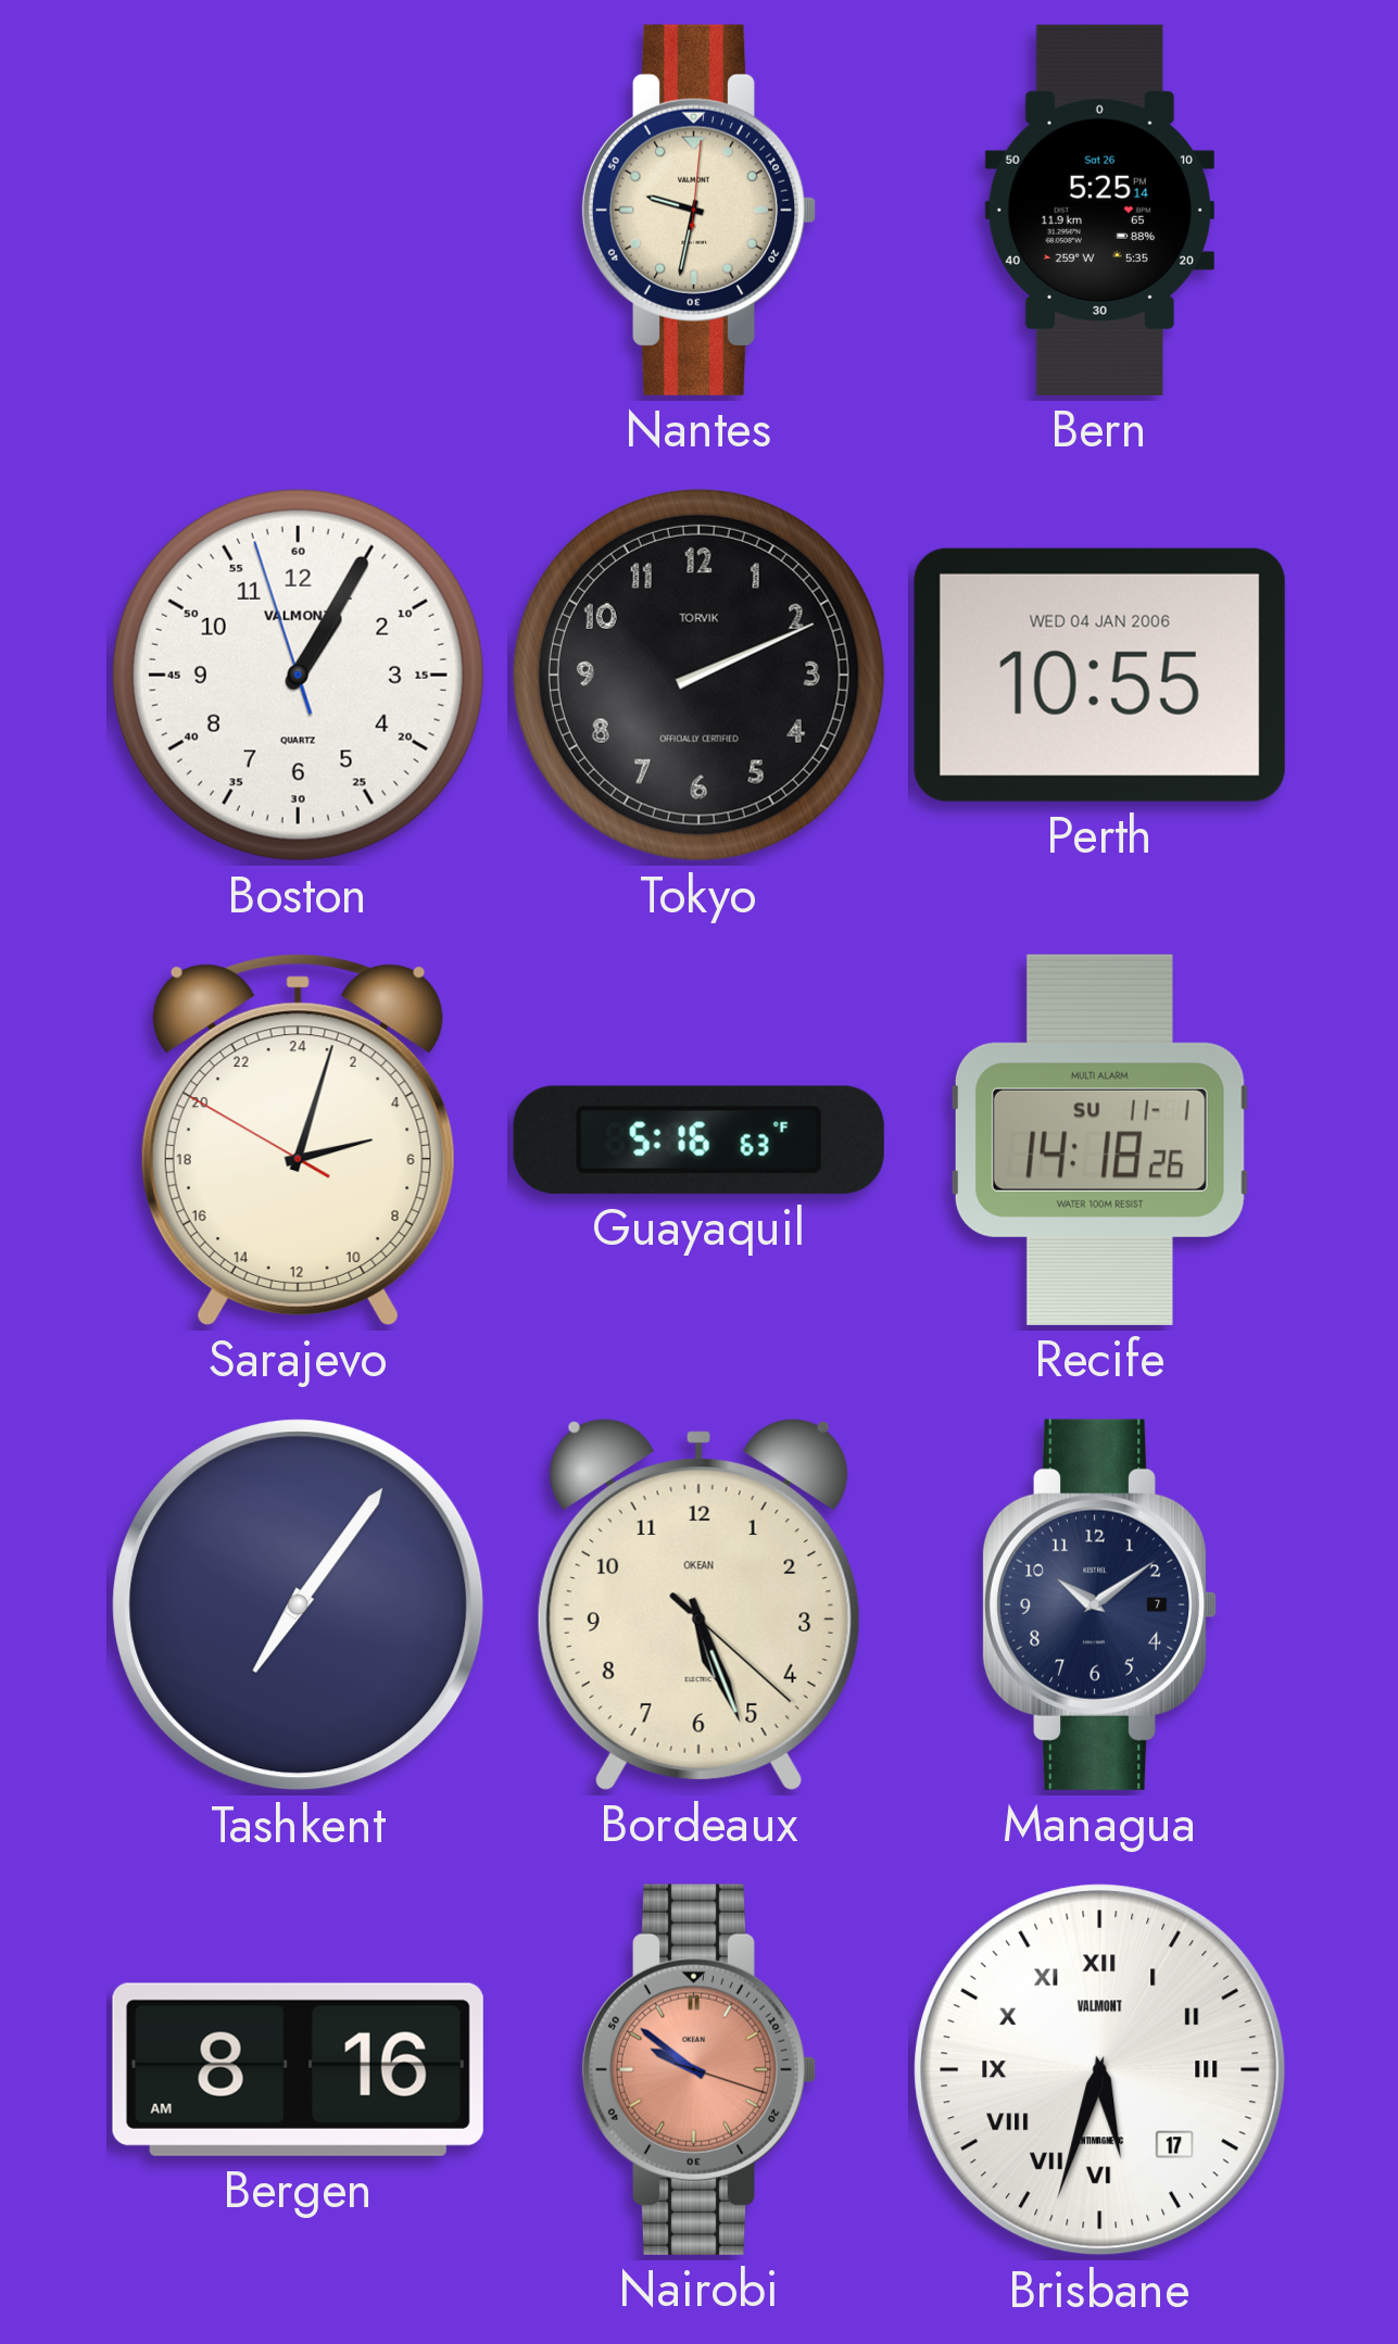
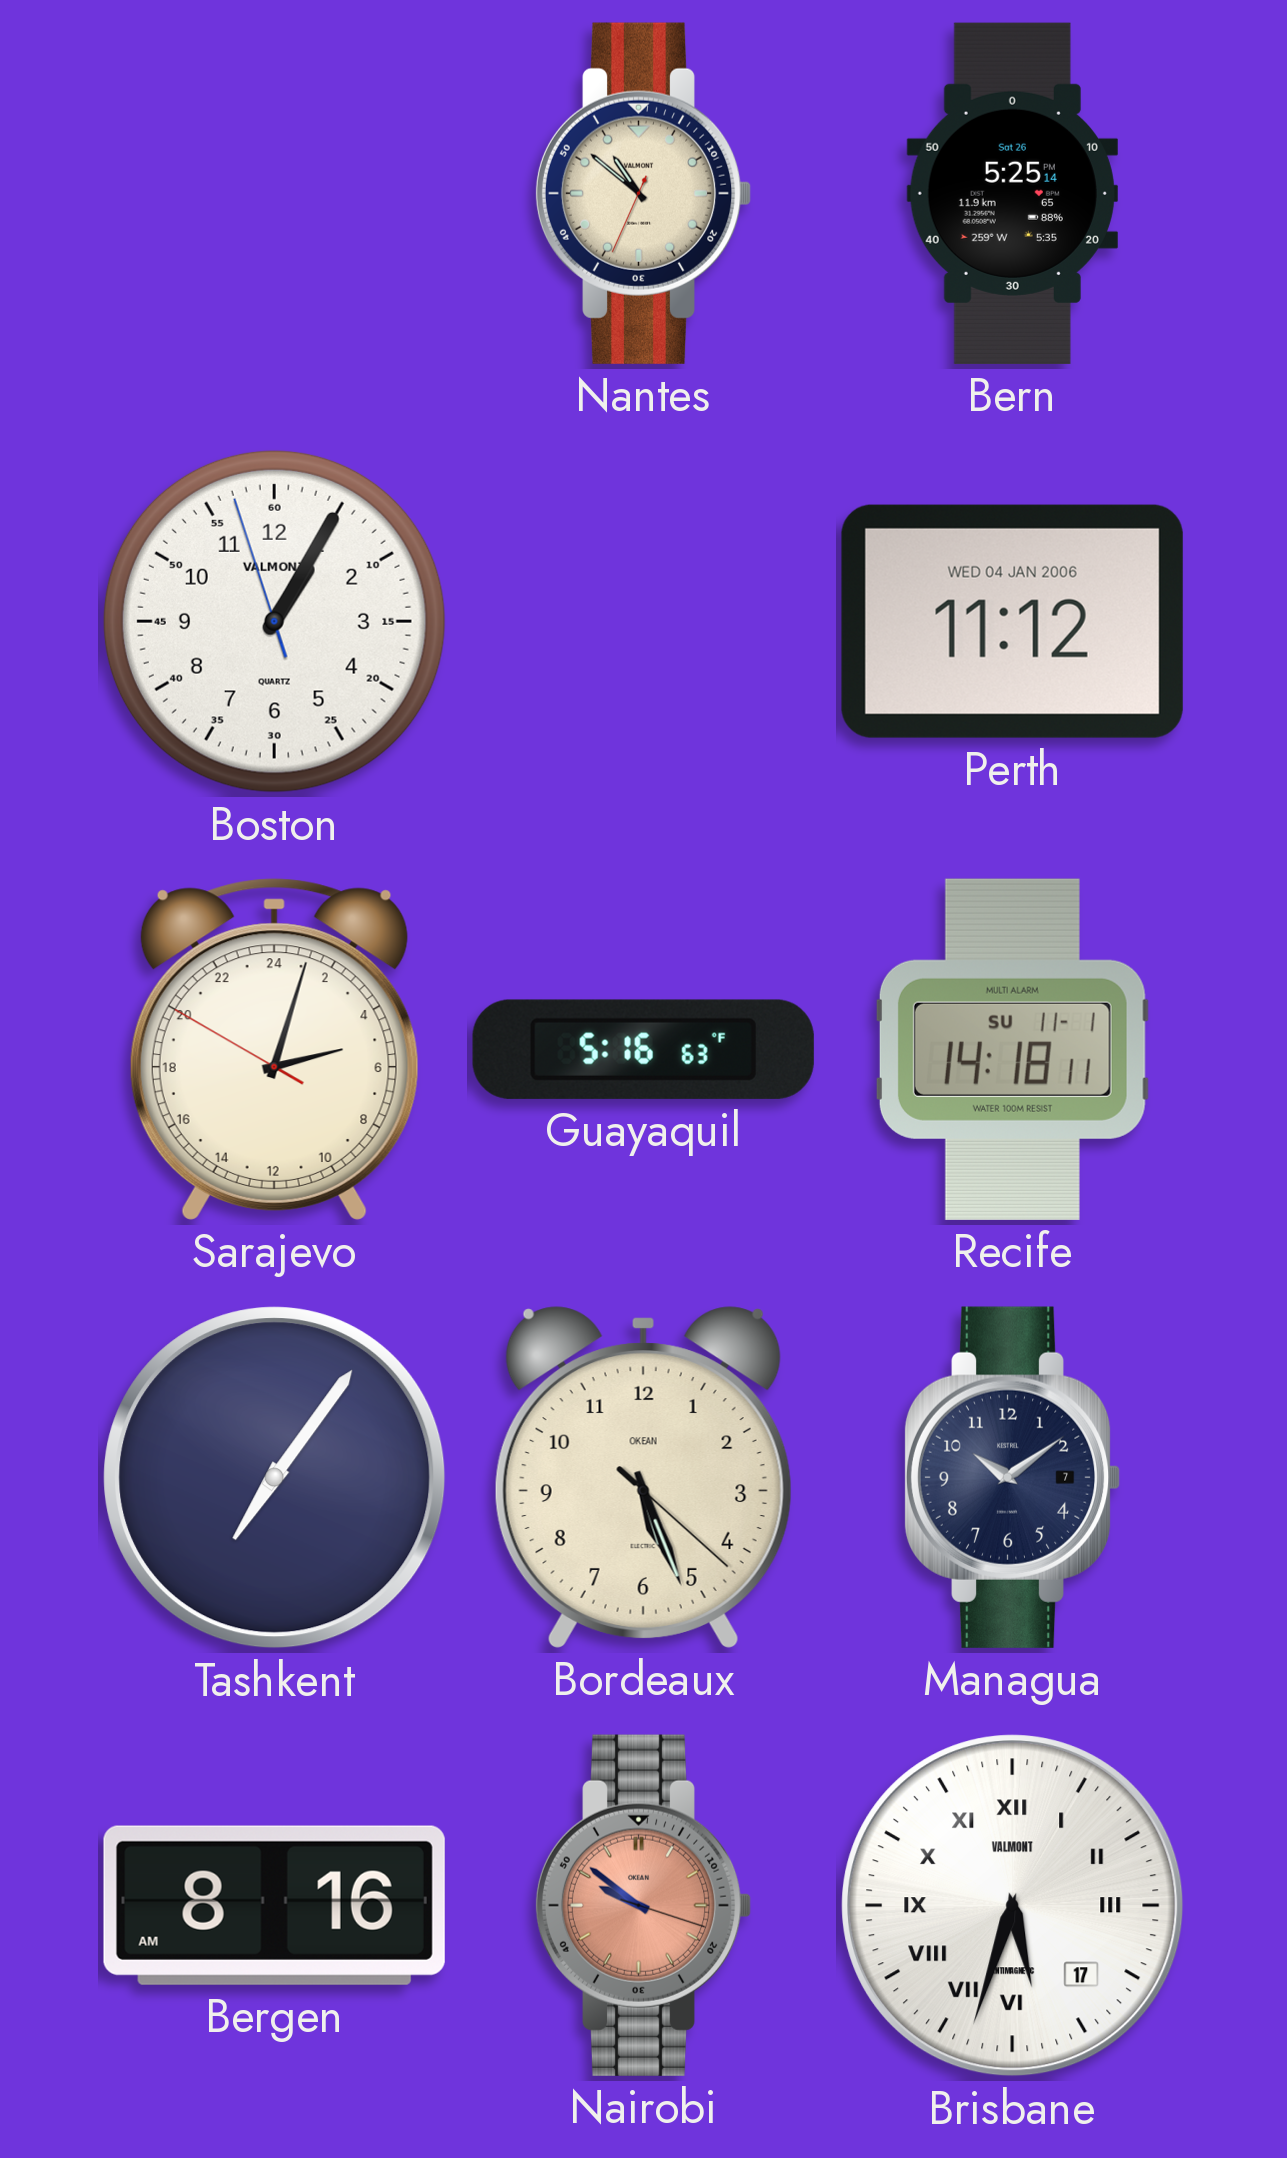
Nantes: 9:32 -> 10:51
Tokyo: 2:11 -> none
Perth: 10:55 -> 11:12
Recife: 14:18:26 -> 14:18:11
